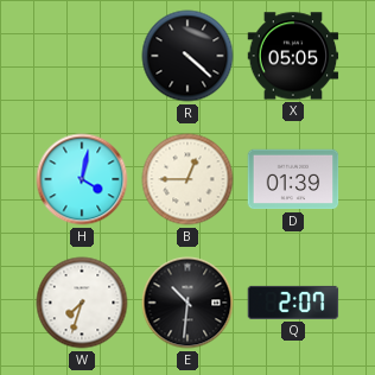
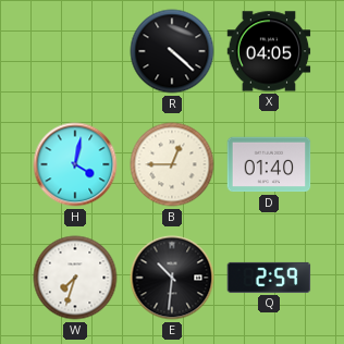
X: 05:05 -> 04:05
D: 01:39 -> 01:40
Q: 2:07 -> 2:59
